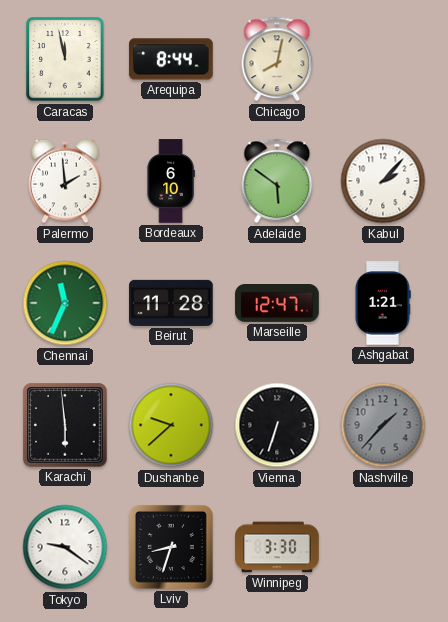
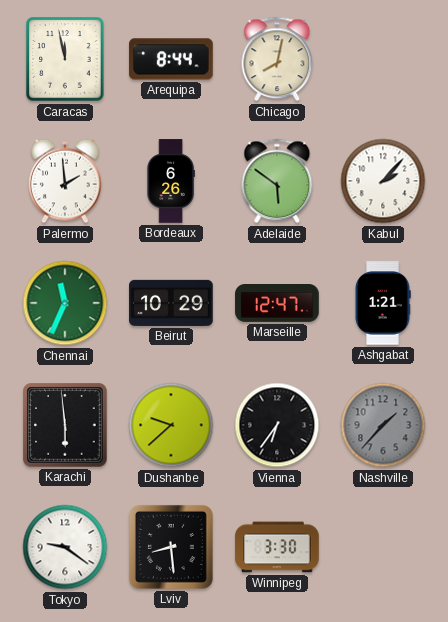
Bordeaux: 6:10 -> 6:26
Beirut: 11:28 -> 10:29
Vienna: 6:33 -> 6:36
Lviv: 8:33 -> 8:29
